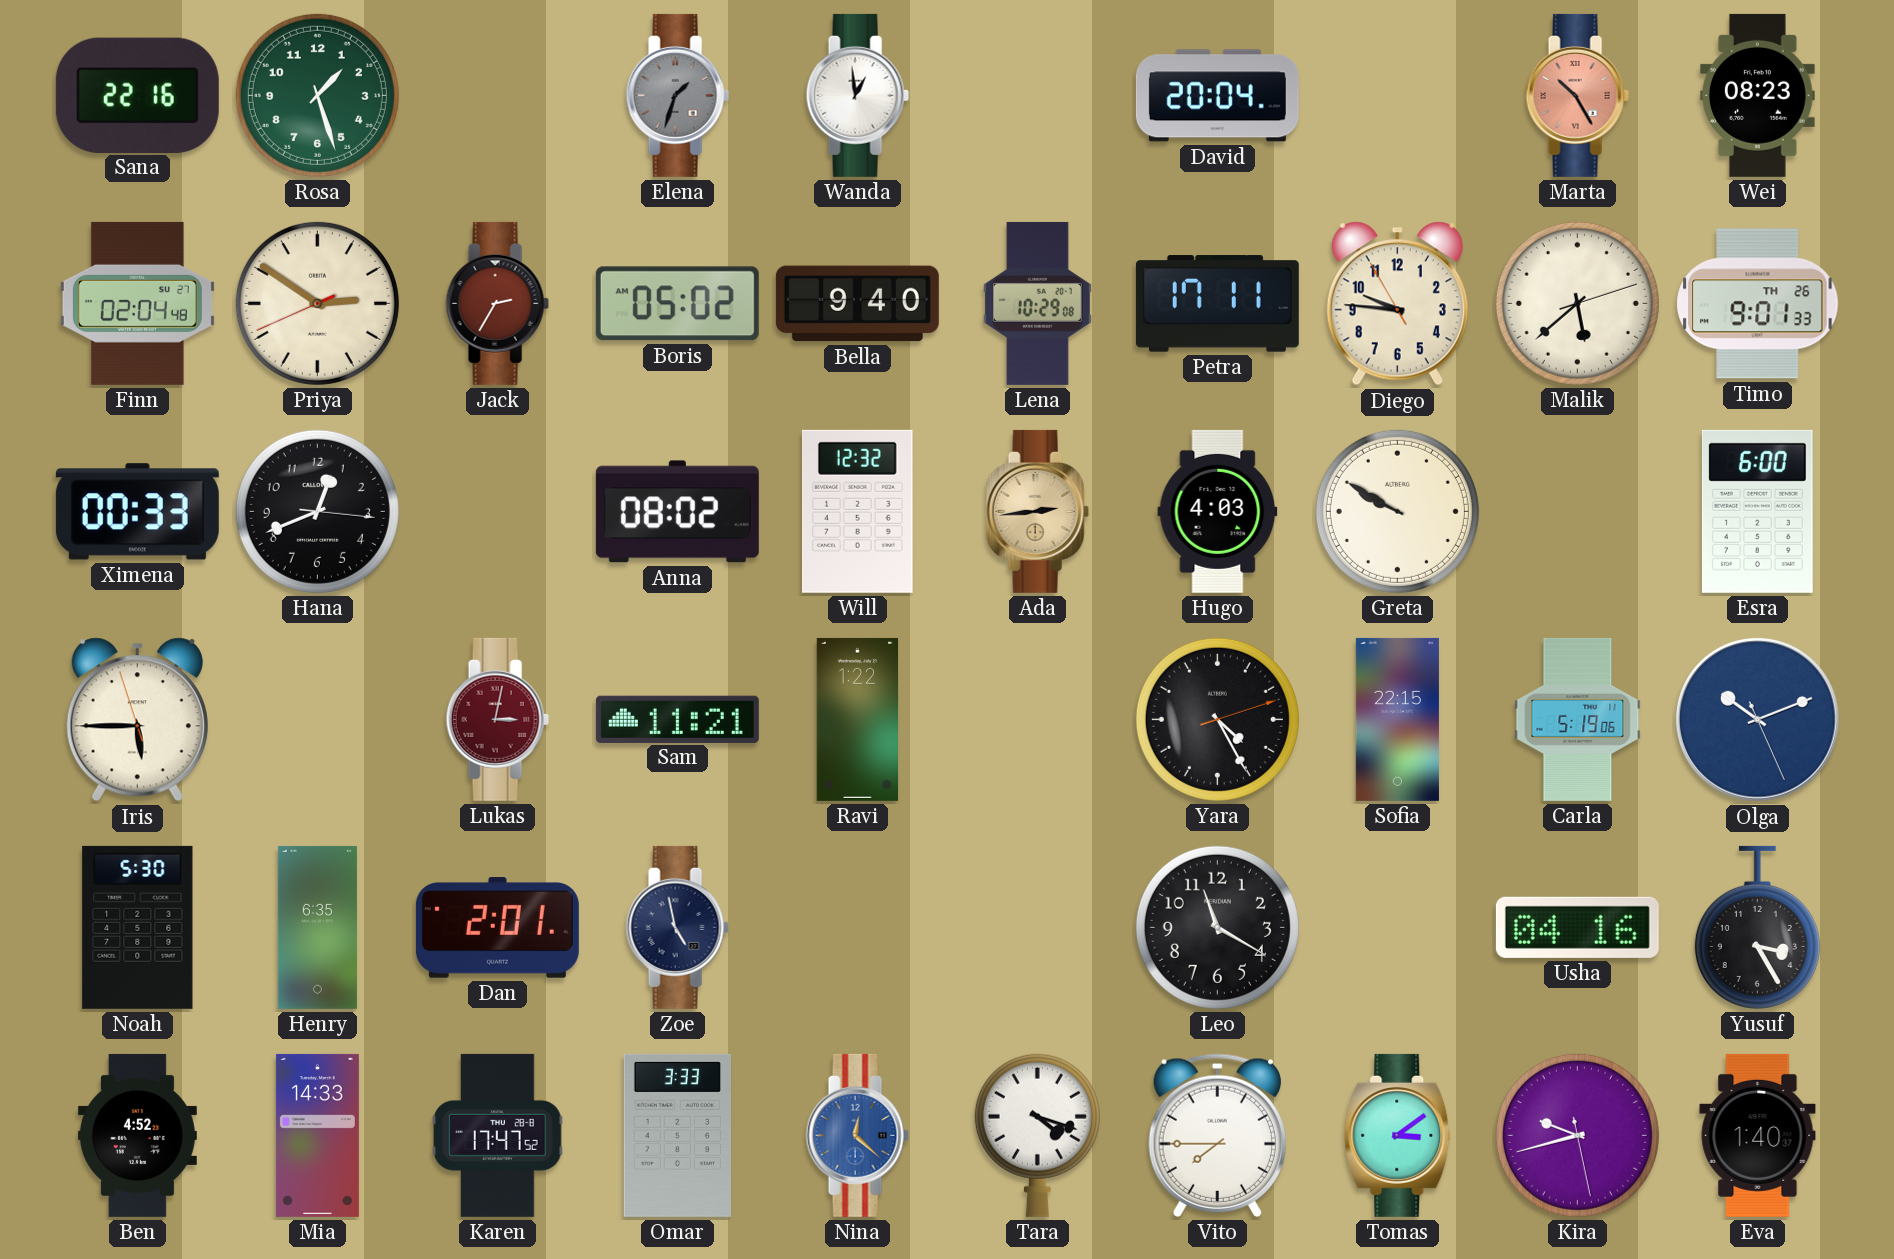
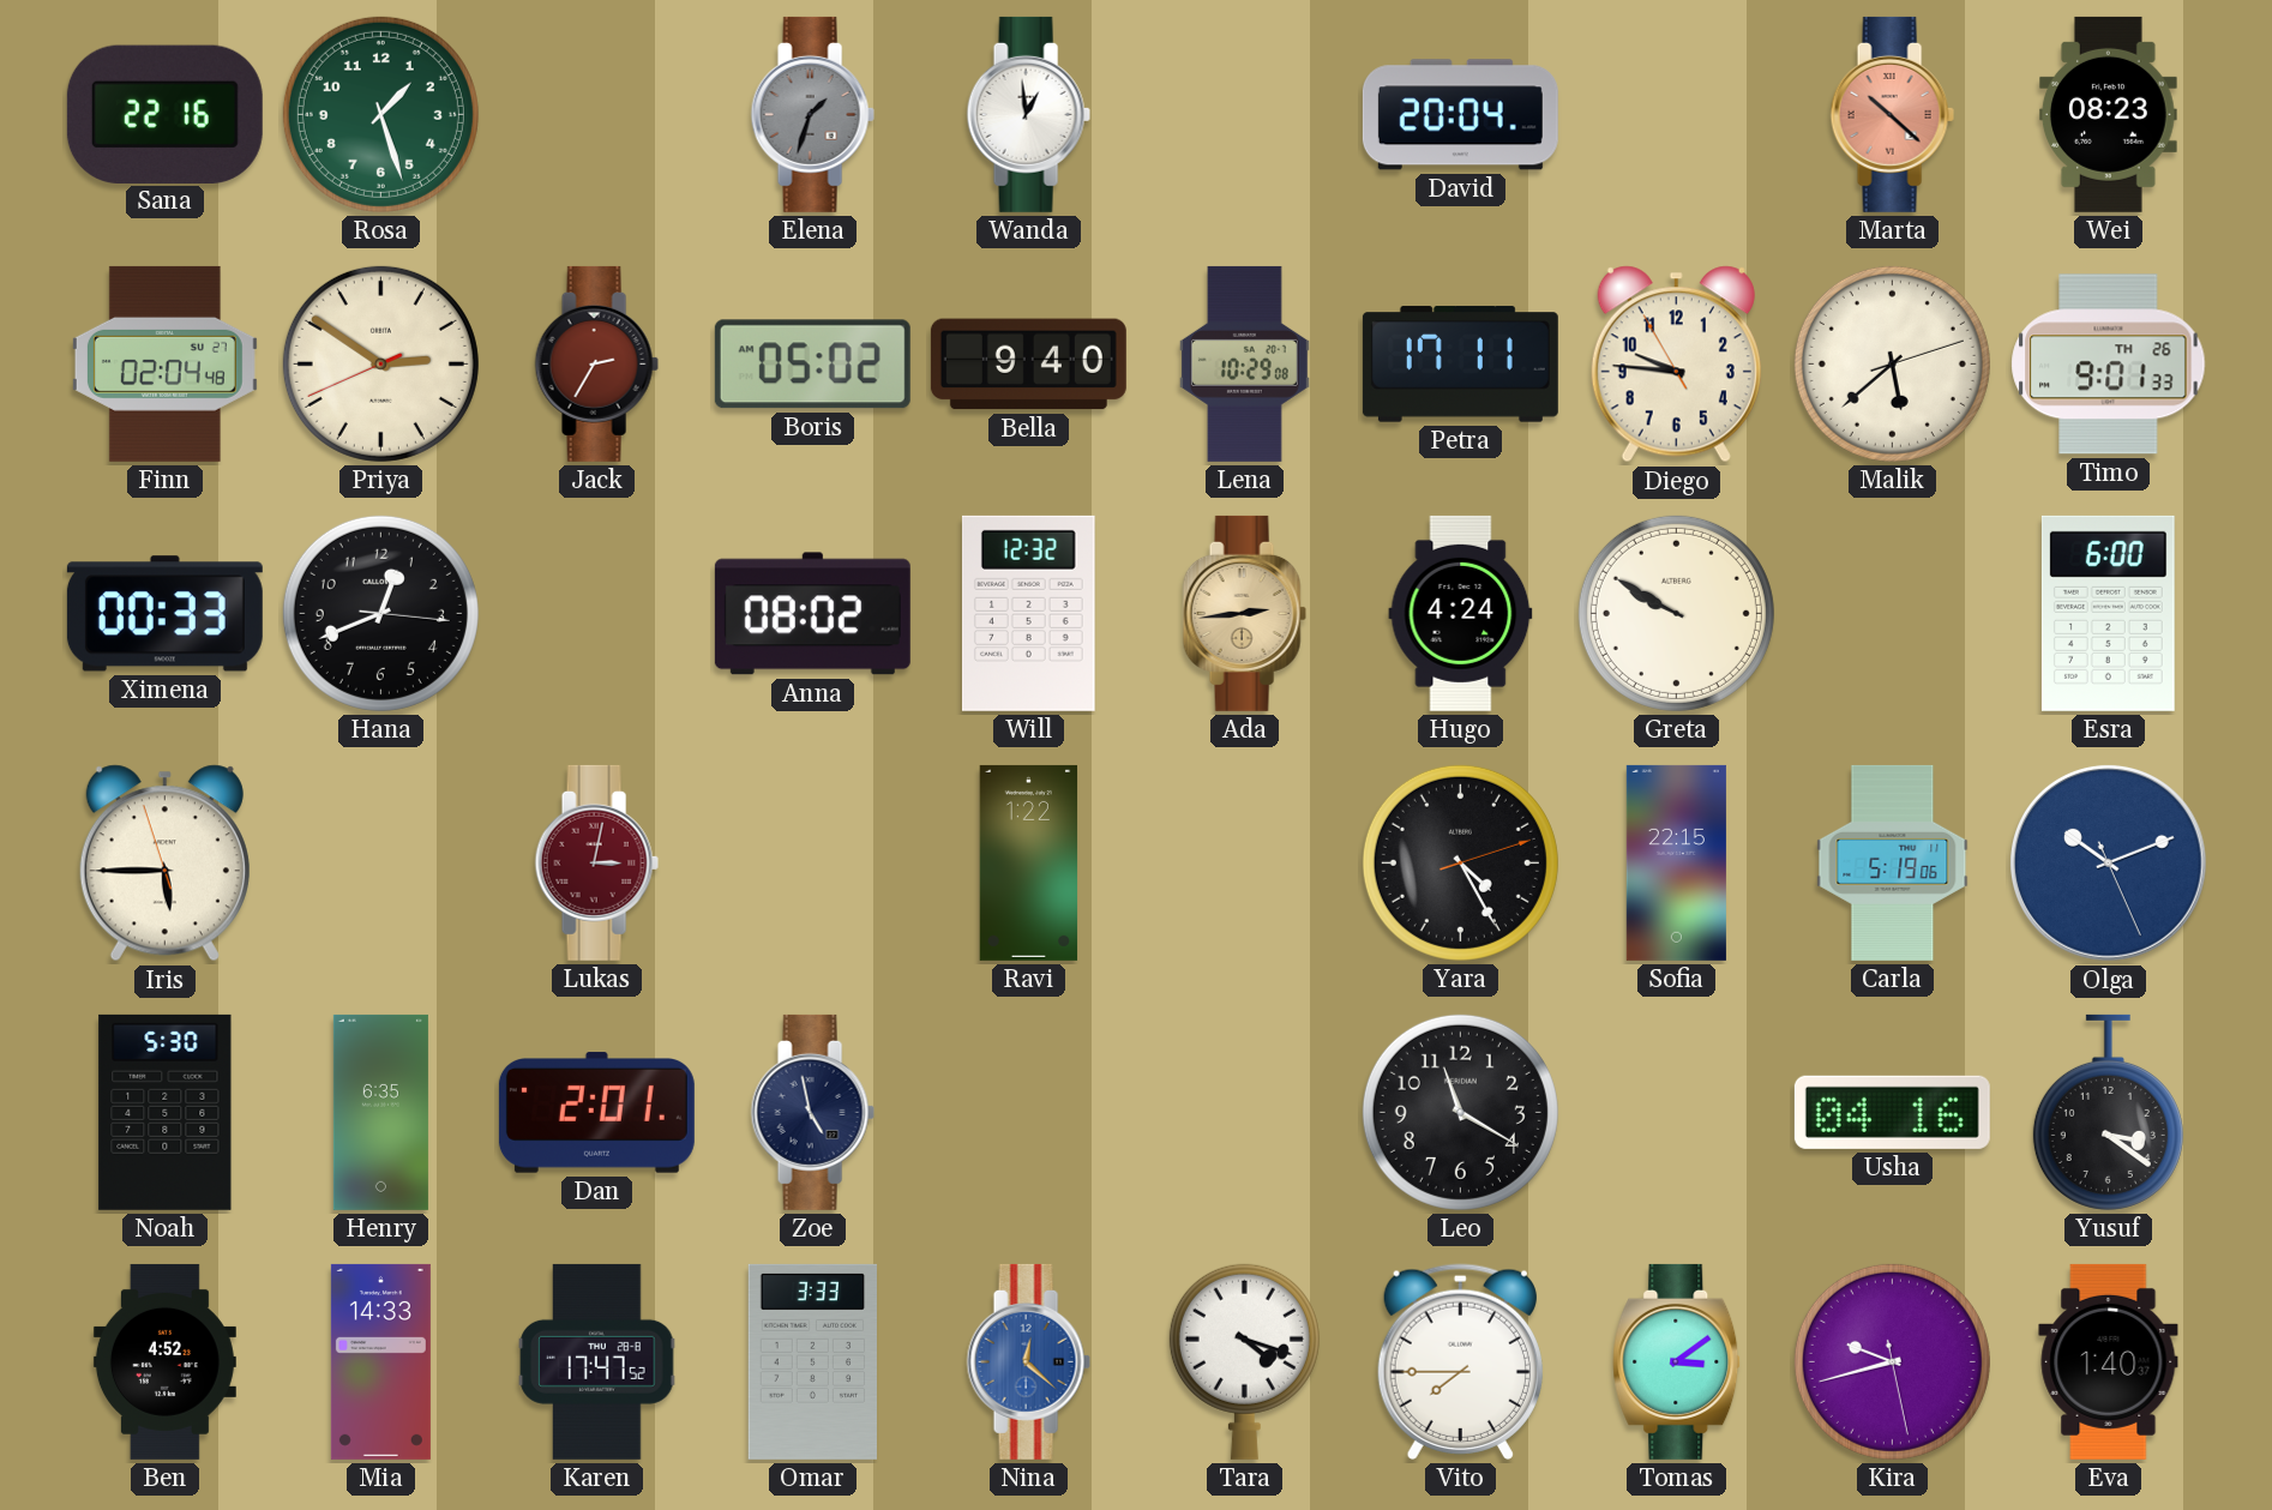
Marta: 10:25 -> 10:22
Hugo: 4:03 -> 4:24
Sam: 11:21 -> none
Yusuf: 3:25 -> 3:21
